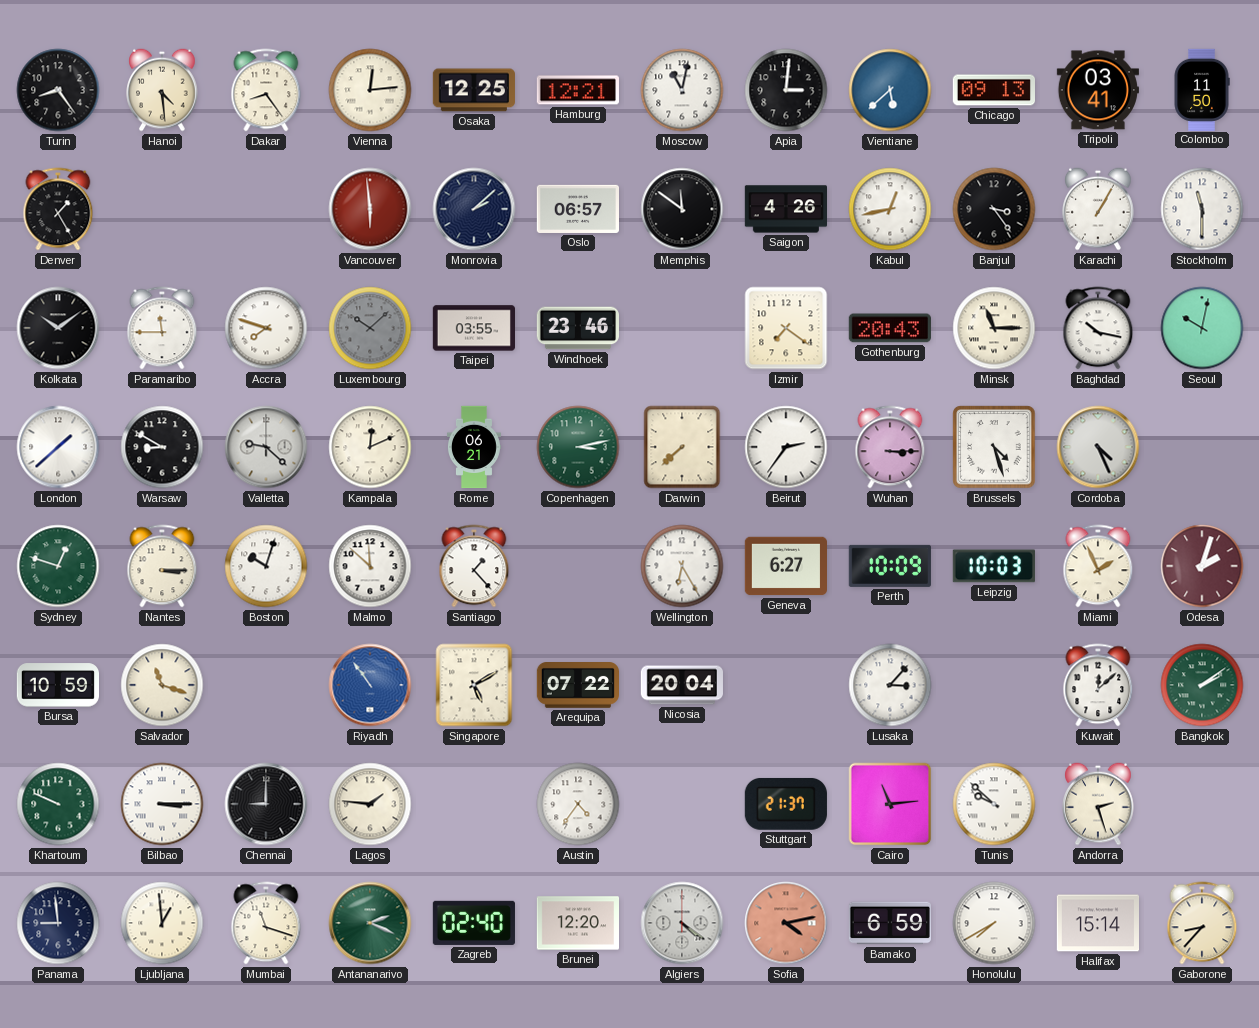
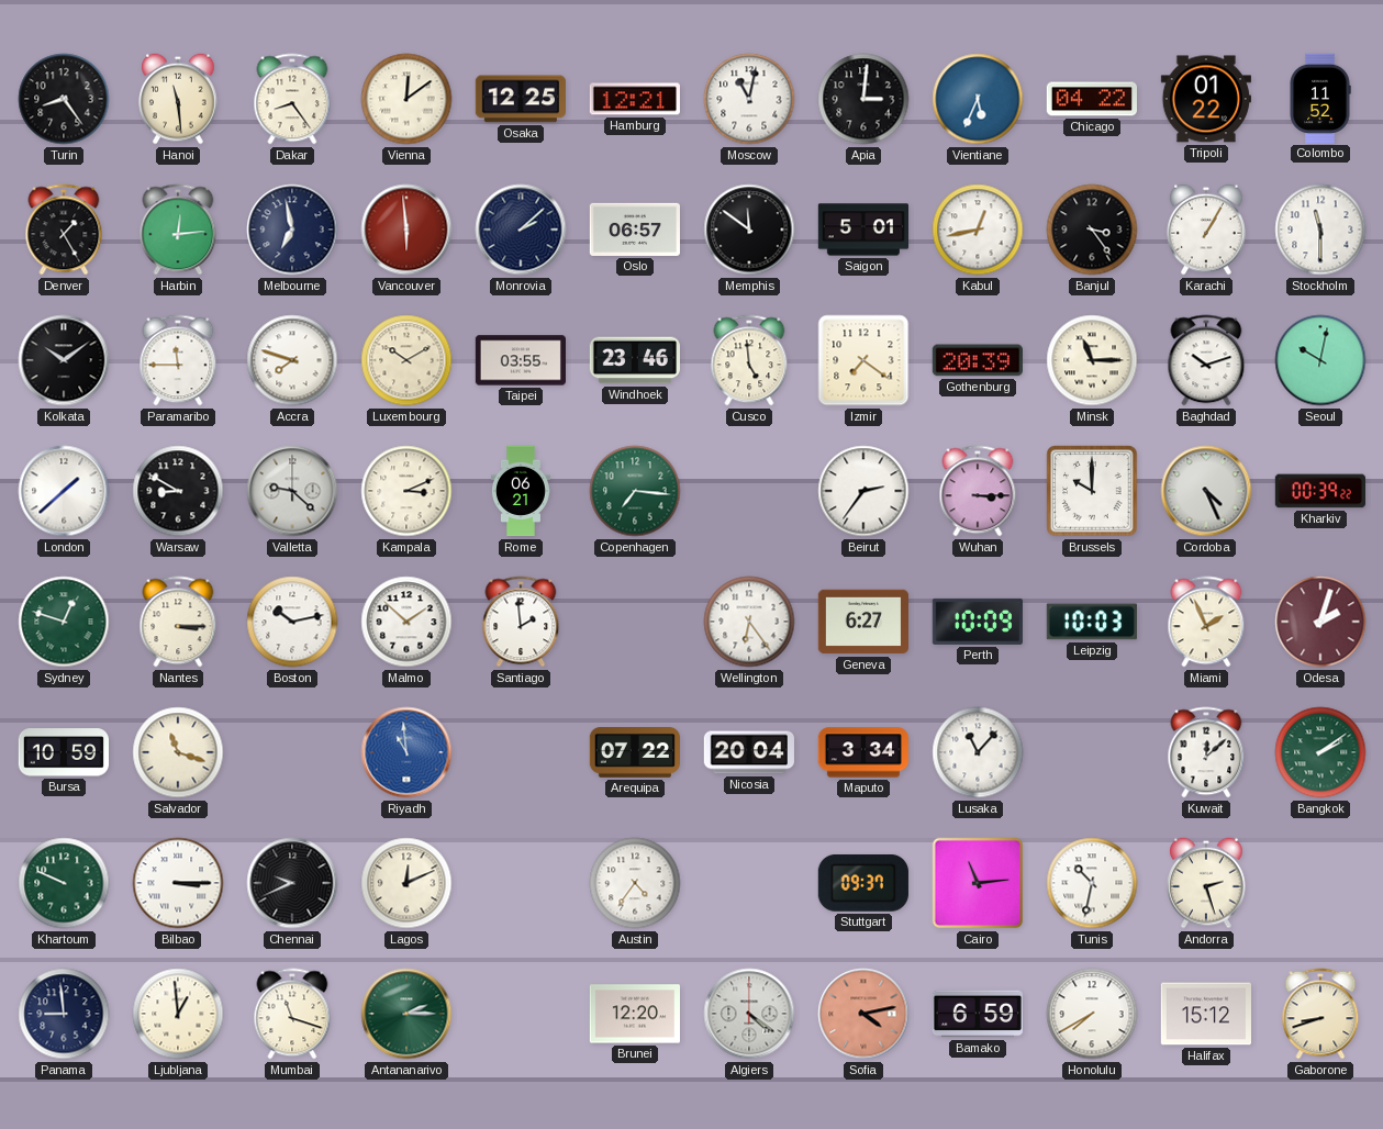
Hanoi: 4:29 -> 11:29
Vienna: 12:14 -> 12:09
Vientiane: 5:38 -> 5:34
Chicago: 09:13 -> 04:22
Tripoli: 03:41 -> 01:22
Colombo: 11:50 -> 11:52
Harbin: none -> 12:14
Melbourne: none -> 6:58
Saigon: 4:26 -> 5:01
Luxembourg: 10:08 -> 10:10
Luxembourg dial: grey -> cream
Cusco: none -> 4:59
Gothenburg: 20:43 -> 20:39
Baghdad: 10:17 -> 10:12
Kampala: 12:11 -> 3:11
Copenhagen: 3:13 -> 7:16
Darwin: 7:38 -> none
Brussels: 4:27 -> 10:00
Kharkiv: none -> 00:39
Boston: 10:03 -> 10:13
Malmo: 11:52 -> 1:52
Santiago: 1:23 -> 1:59
Wellington: 6:25 -> 6:24
Riyadh: 10:54 -> 10:59
Singapore: 5:10 -> none
Maputo: none -> 3:34
Lusaka: 3:07 -> 11:07
Chennai: 9:00 -> 9:41
Lagos: 1:46 -> 12:11
Stuttgart: 21:37 -> 09:37
Tunis: 9:52 -> 10:32
Antananarivo: 2:19 -> 2:15
Zagreb: 02:40 -> none
Halifax: 15:14 -> 15:12
Gaborone: 8:37 -> 8:42
